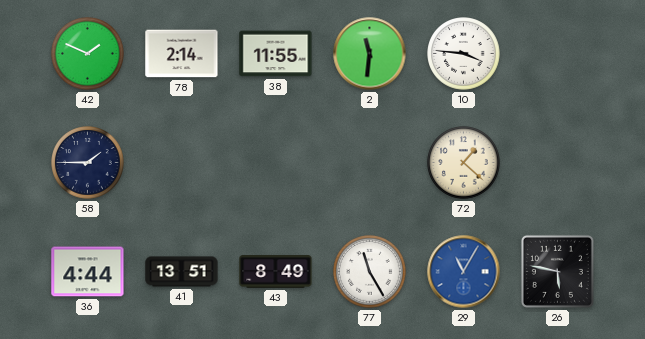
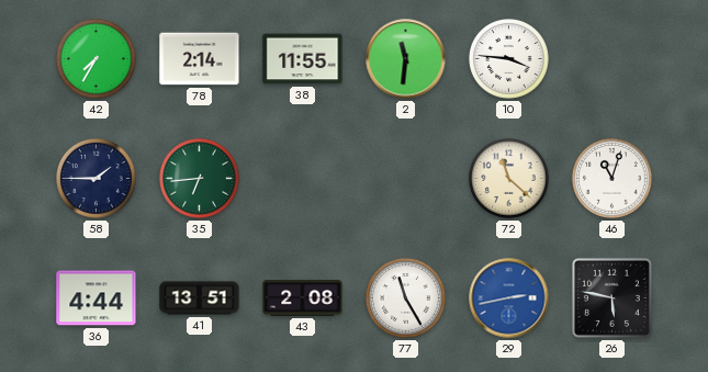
42: 1:49 -> 7:35
35: none -> 6:44
72: 1:22 -> 11:22
46: none -> 11:03
43: 8:49 -> 2:08
29: 11:05 -> 2:43
